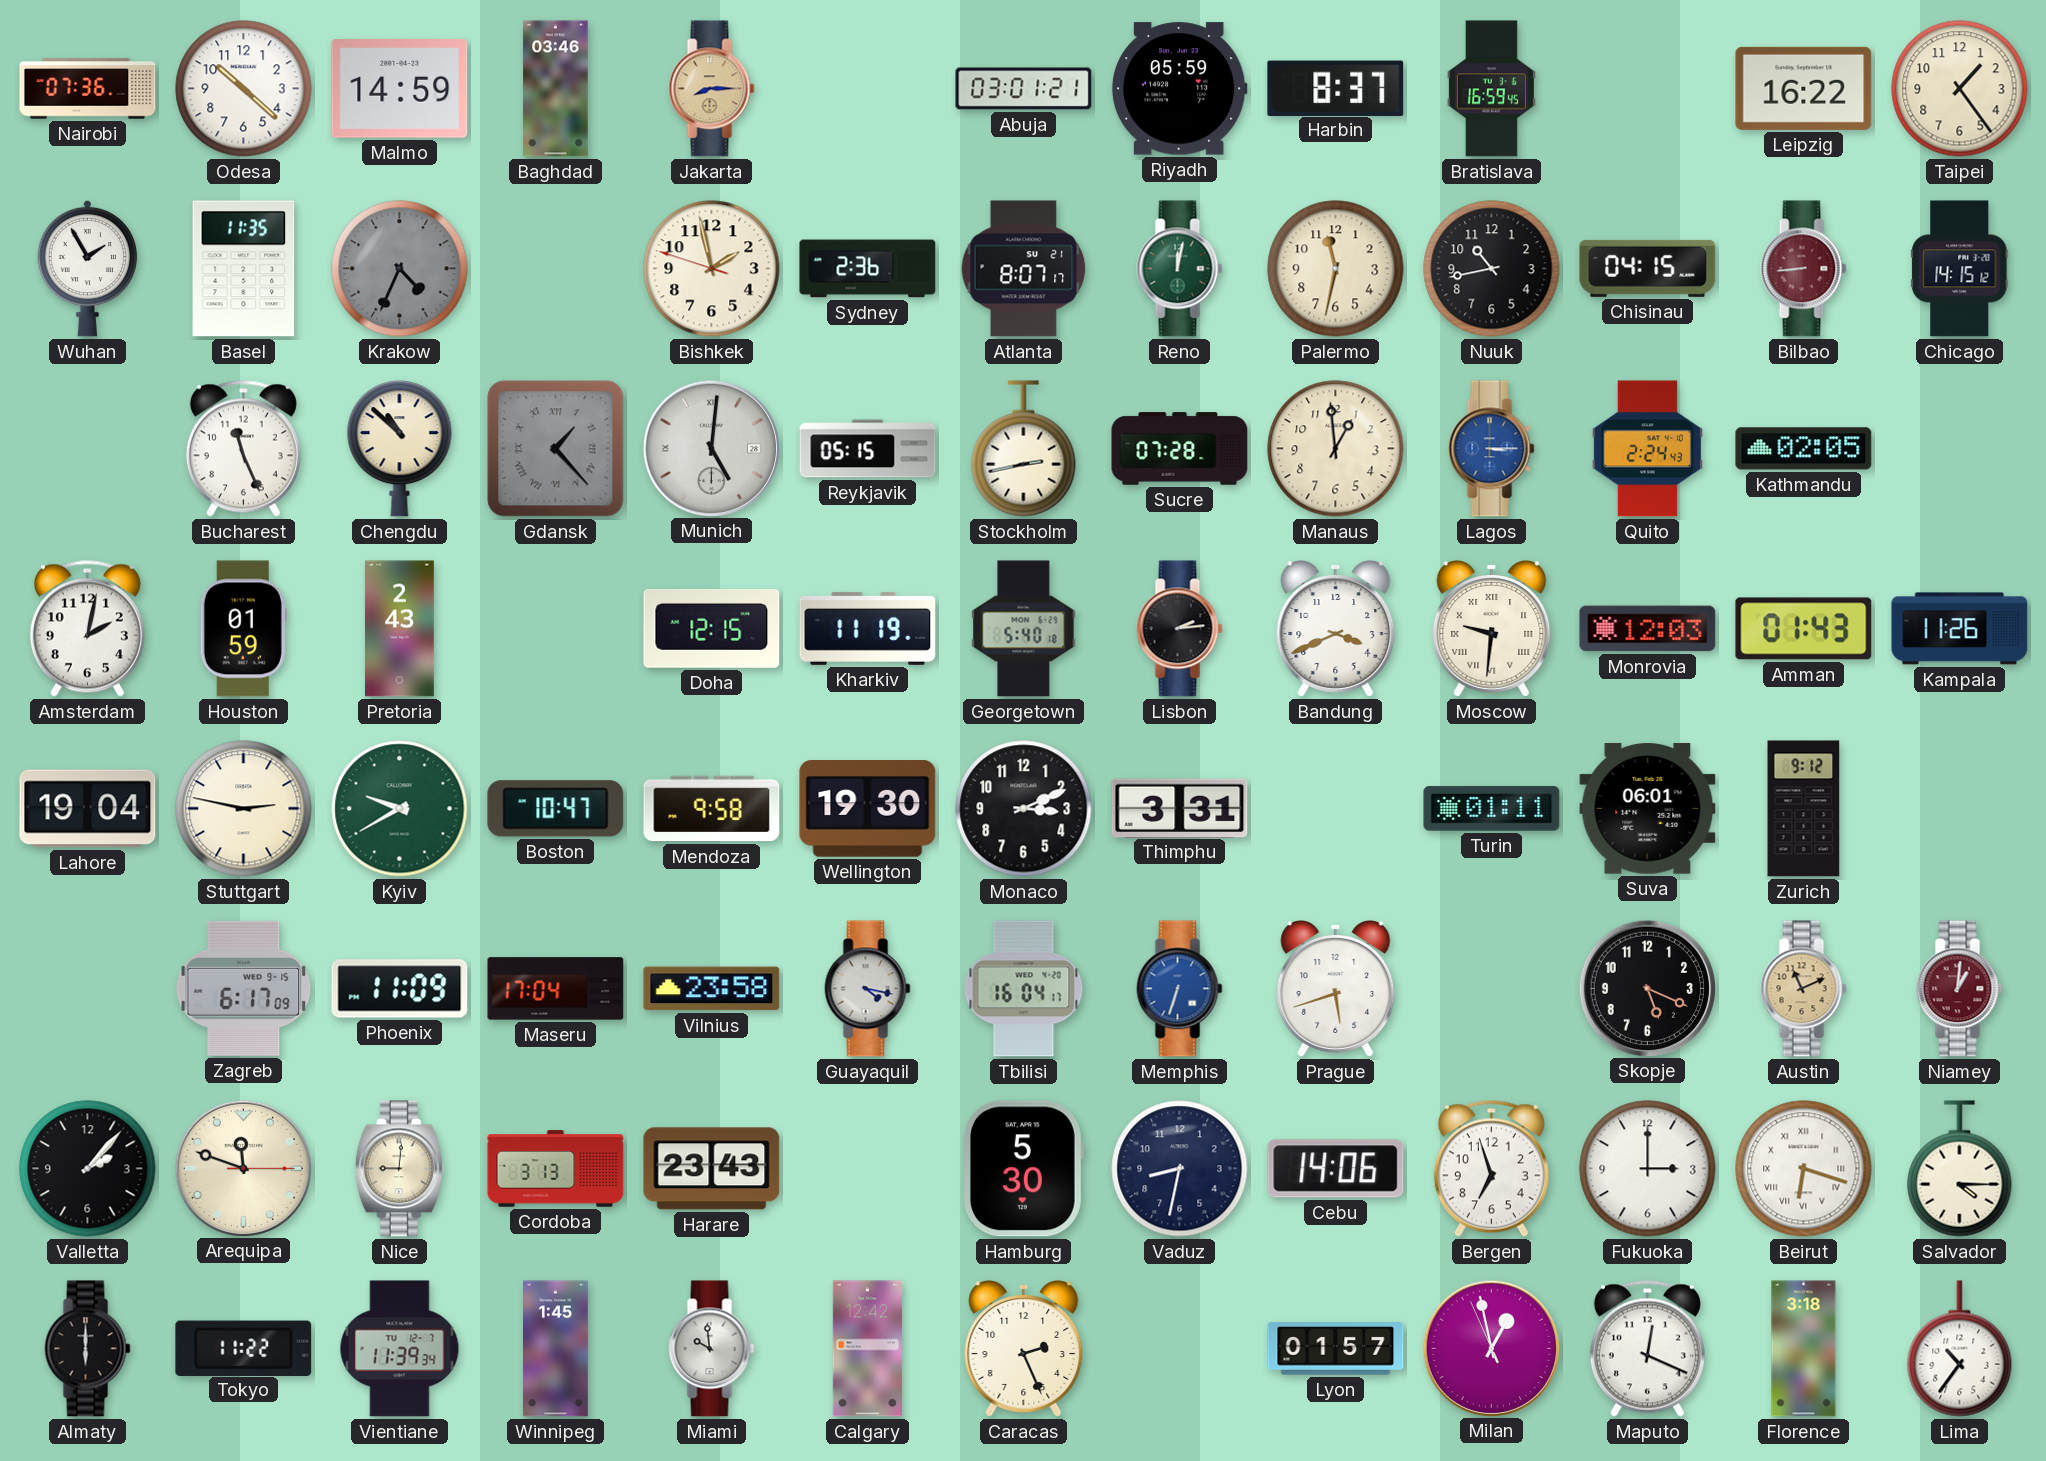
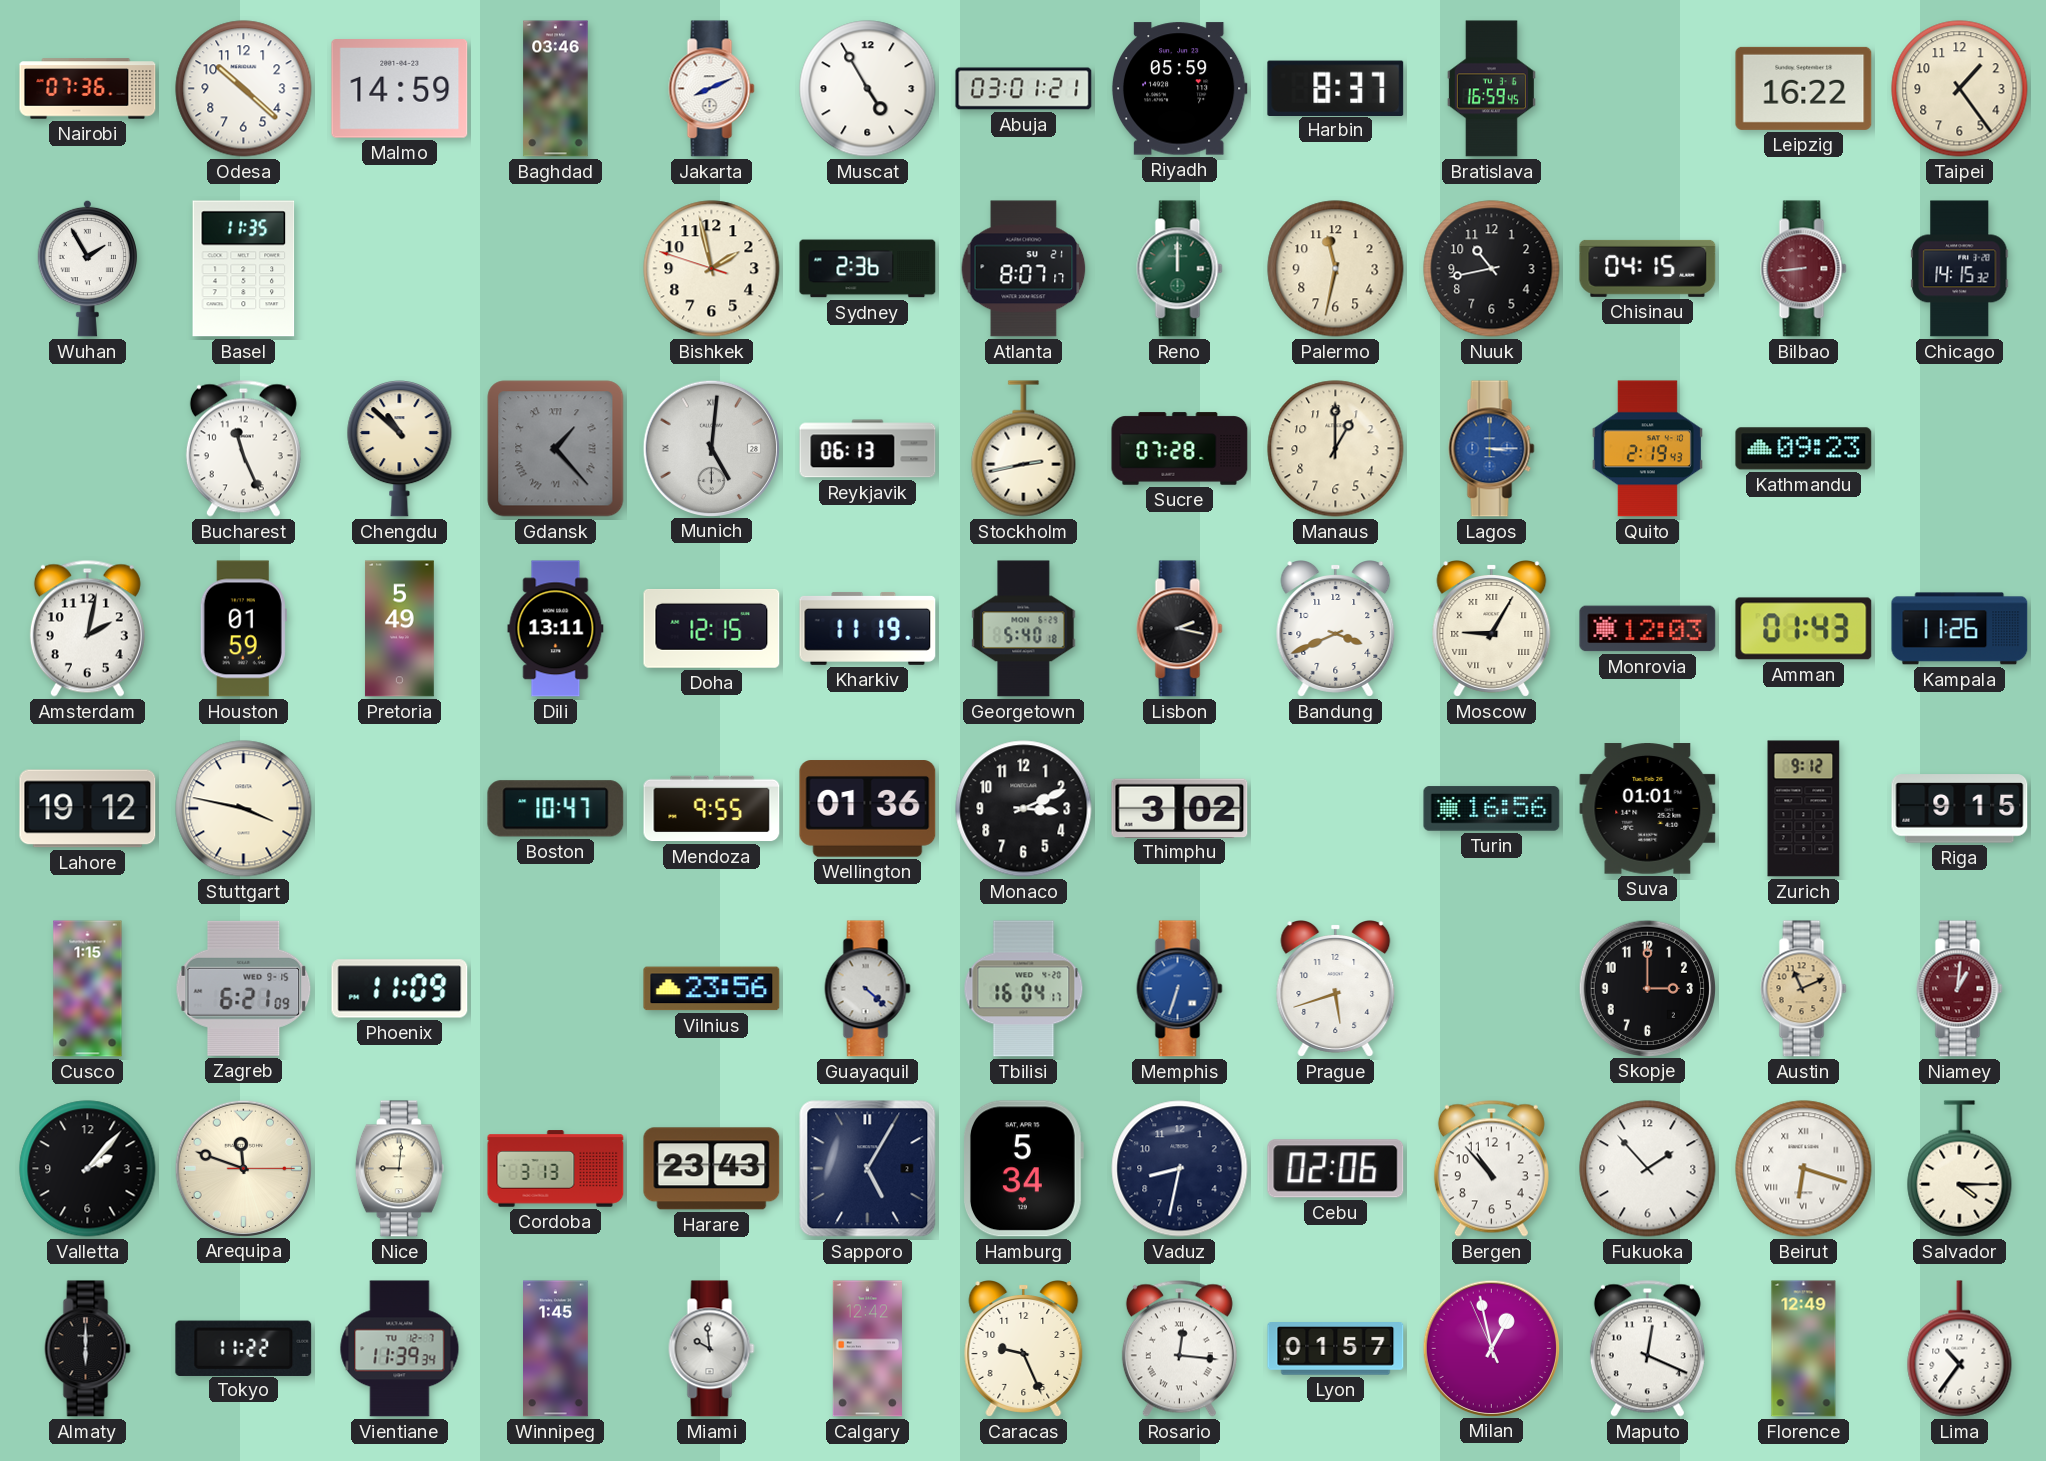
Jakarta: 8:15 -> 8:11
Jakarta dial: champagne -> white
Muscat: none -> 4:55
Krakow: 4:34 -> none
Reno: 12:02 -> 12:00
Chicago: 14:15:12 -> 14:15:32
Reykjavik: 05:15 -> 06:13
Manaus: 12:59 -> 1:00
Quito: 2:24 -> 2:19
Kathmandu: 02:05 -> 09:23
Pretoria: 2:43 -> 5:49
Dili: none -> 13:11
Lisbon: 2:14 -> 2:17
Moscow: 9:31 -> 9:05
Lahore: 19:04 -> 19:12
Stuttgart: 2:47 -> 3:47
Kyiv: 9:40 -> none
Mendoza: 9:58 -> 9:55
Wellington: 19:30 -> 01:36
Thimphu: 3:31 -> 3:02
Turin: 01:11 -> 16:56
Suva: 06:01 -> 01:01
Riga: none -> 9:15
Cusco: none -> 1:15
Zagreb: 6:17 -> 6:21
Maseru: 17:04 -> none
Vilnius: 23:58 -> 23:56
Guayaquil: 4:17 -> 4:22
Skopje: 5:19 -> 3:00
Sapporo: none -> 5:05
Hamburg: 5:30 -> 5:34
Cebu: 14:06 -> 02:06
Bergen: 6:57 -> 10:53
Fukuoka: 3:00 -> 1:53
Caracas: 2:26 -> 9:26
Rosario: none -> 12:16
Florence: 3:18 -> 12:49
